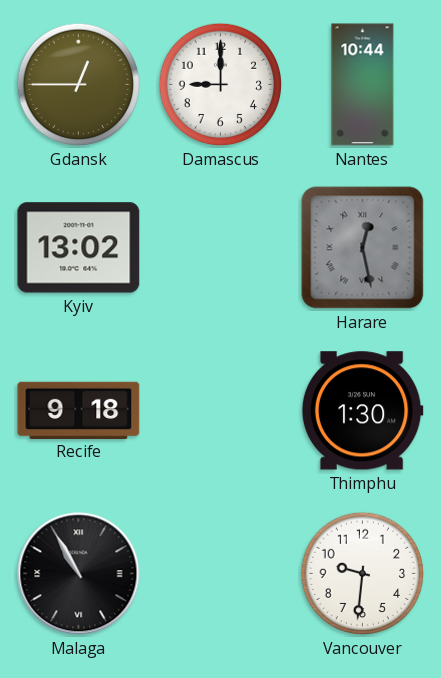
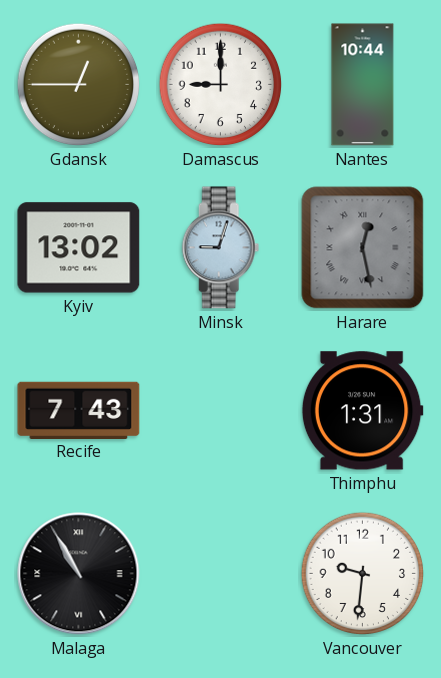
Minsk: none -> 9:03
Recife: 9:18 -> 7:43
Thimphu: 1:30 -> 1:31
